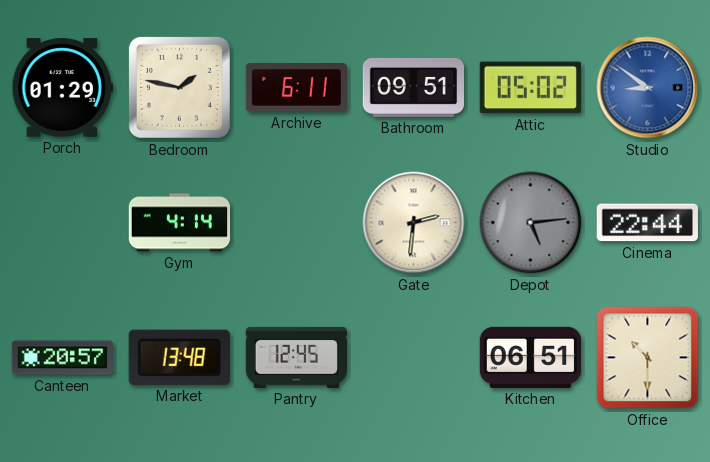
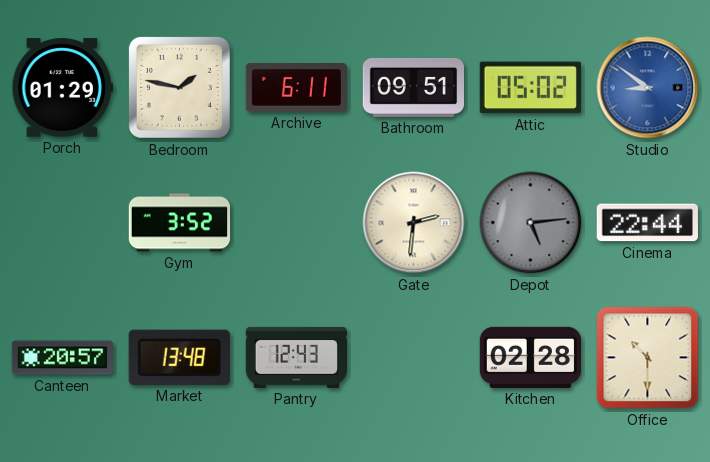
Gym: 4:14 -> 3:52
Pantry: 12:45 -> 12:43
Kitchen: 06:51 -> 02:28
